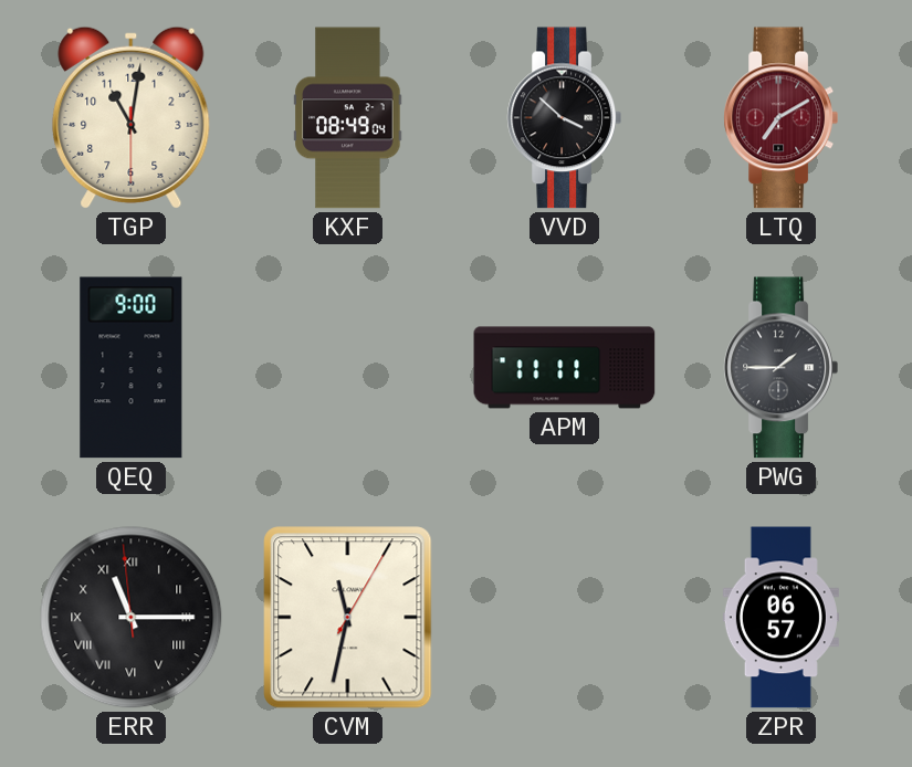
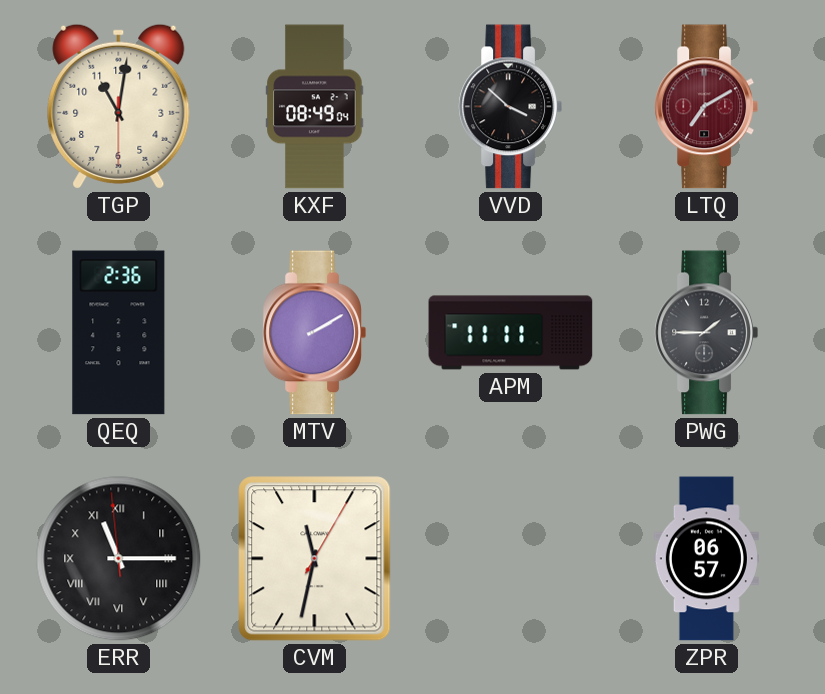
QEQ: 9:00 -> 2:36
MTV: none -> 2:10
